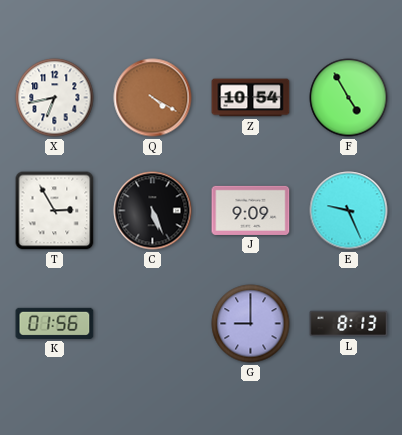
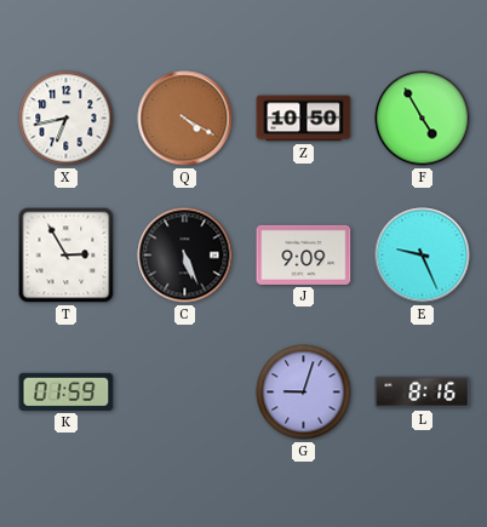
Z: 10:54 -> 10:50
K: 01:56 -> 01:59
G: 9:00 -> 9:03
L: 8:13 -> 8:16
